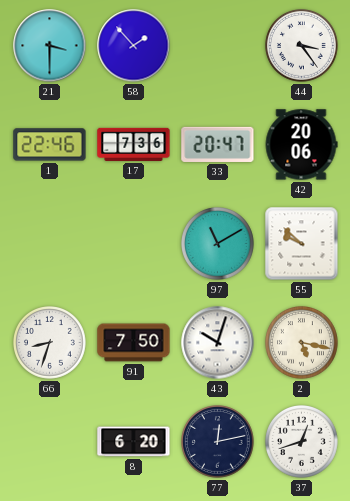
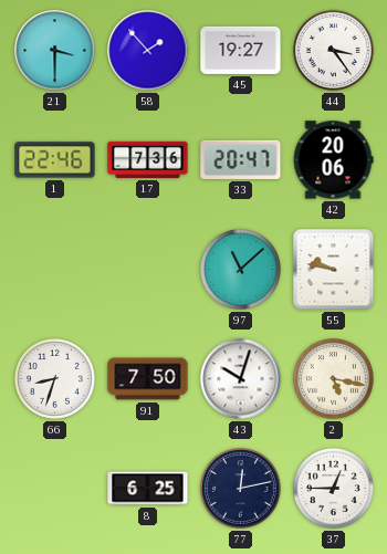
45: none -> 19:27
97: 11:10 -> 11:08
55: 9:52 -> 9:47
8: 6:20 -> 6:25
37: 12:42 -> 12:45
